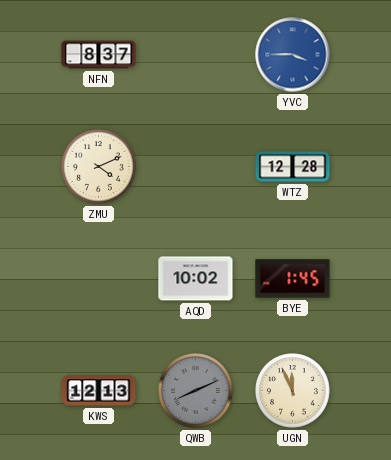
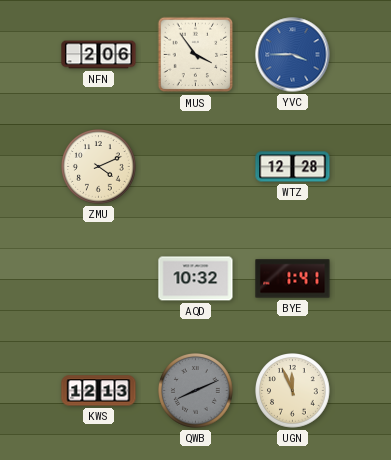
NFN: 8:37 -> 2:06
MUS: none -> 3:54
AQD: 10:02 -> 10:32
BYE: 1:45 -> 1:41
